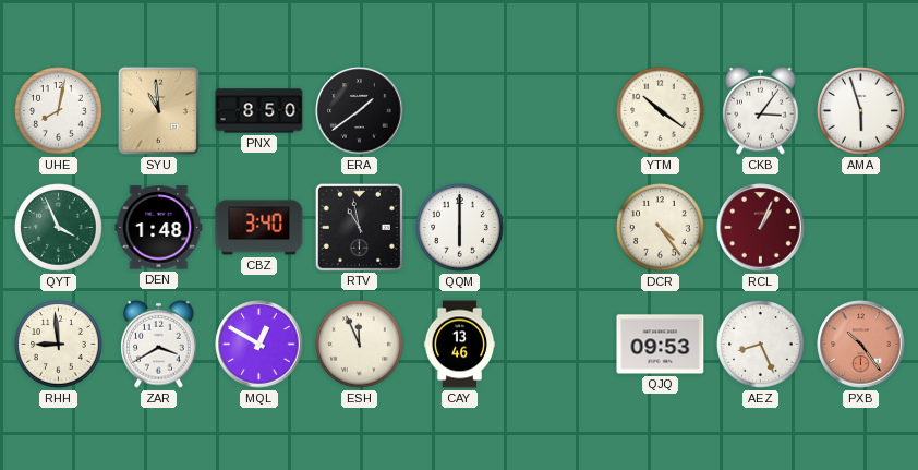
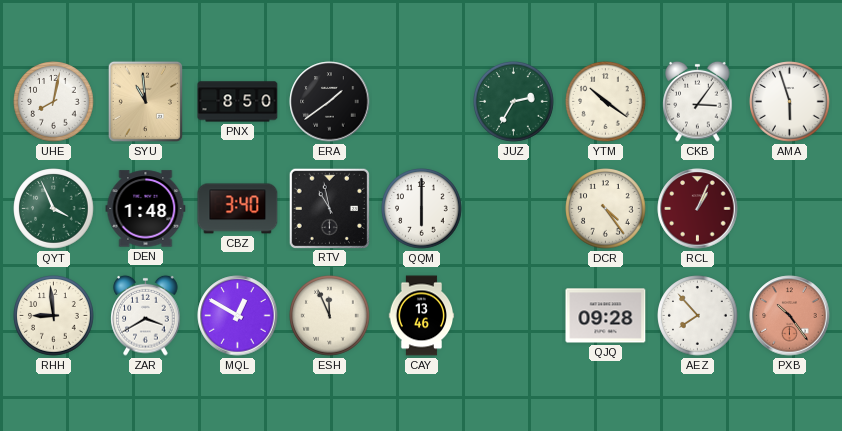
JUZ: none -> 2:35
QJQ: 09:53 -> 09:28
AEZ: 8:26 -> 7:53
